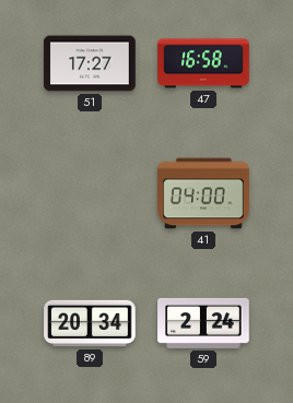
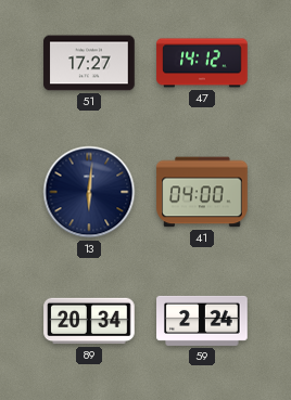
47: 16:58 -> 14:12
13: none -> 6:01
